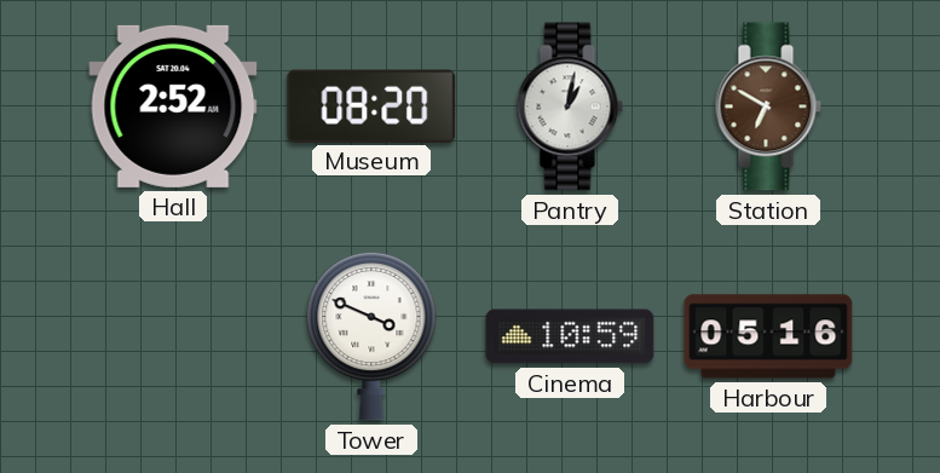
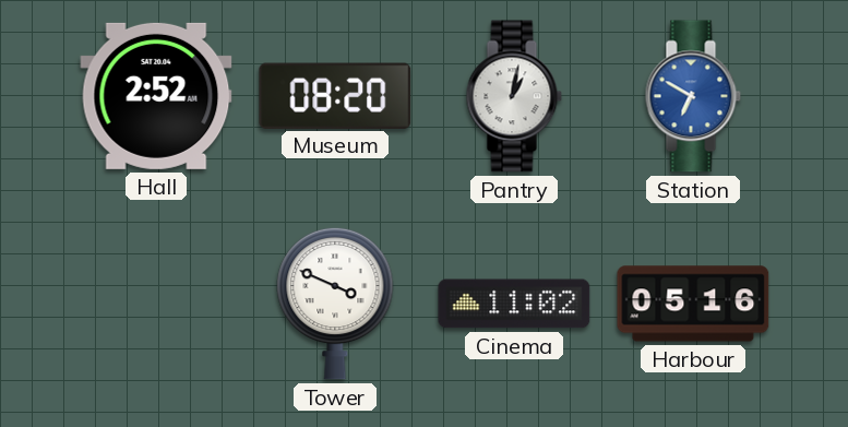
Station dial: brown -> blue
Cinema: 10:59 -> 11:02
